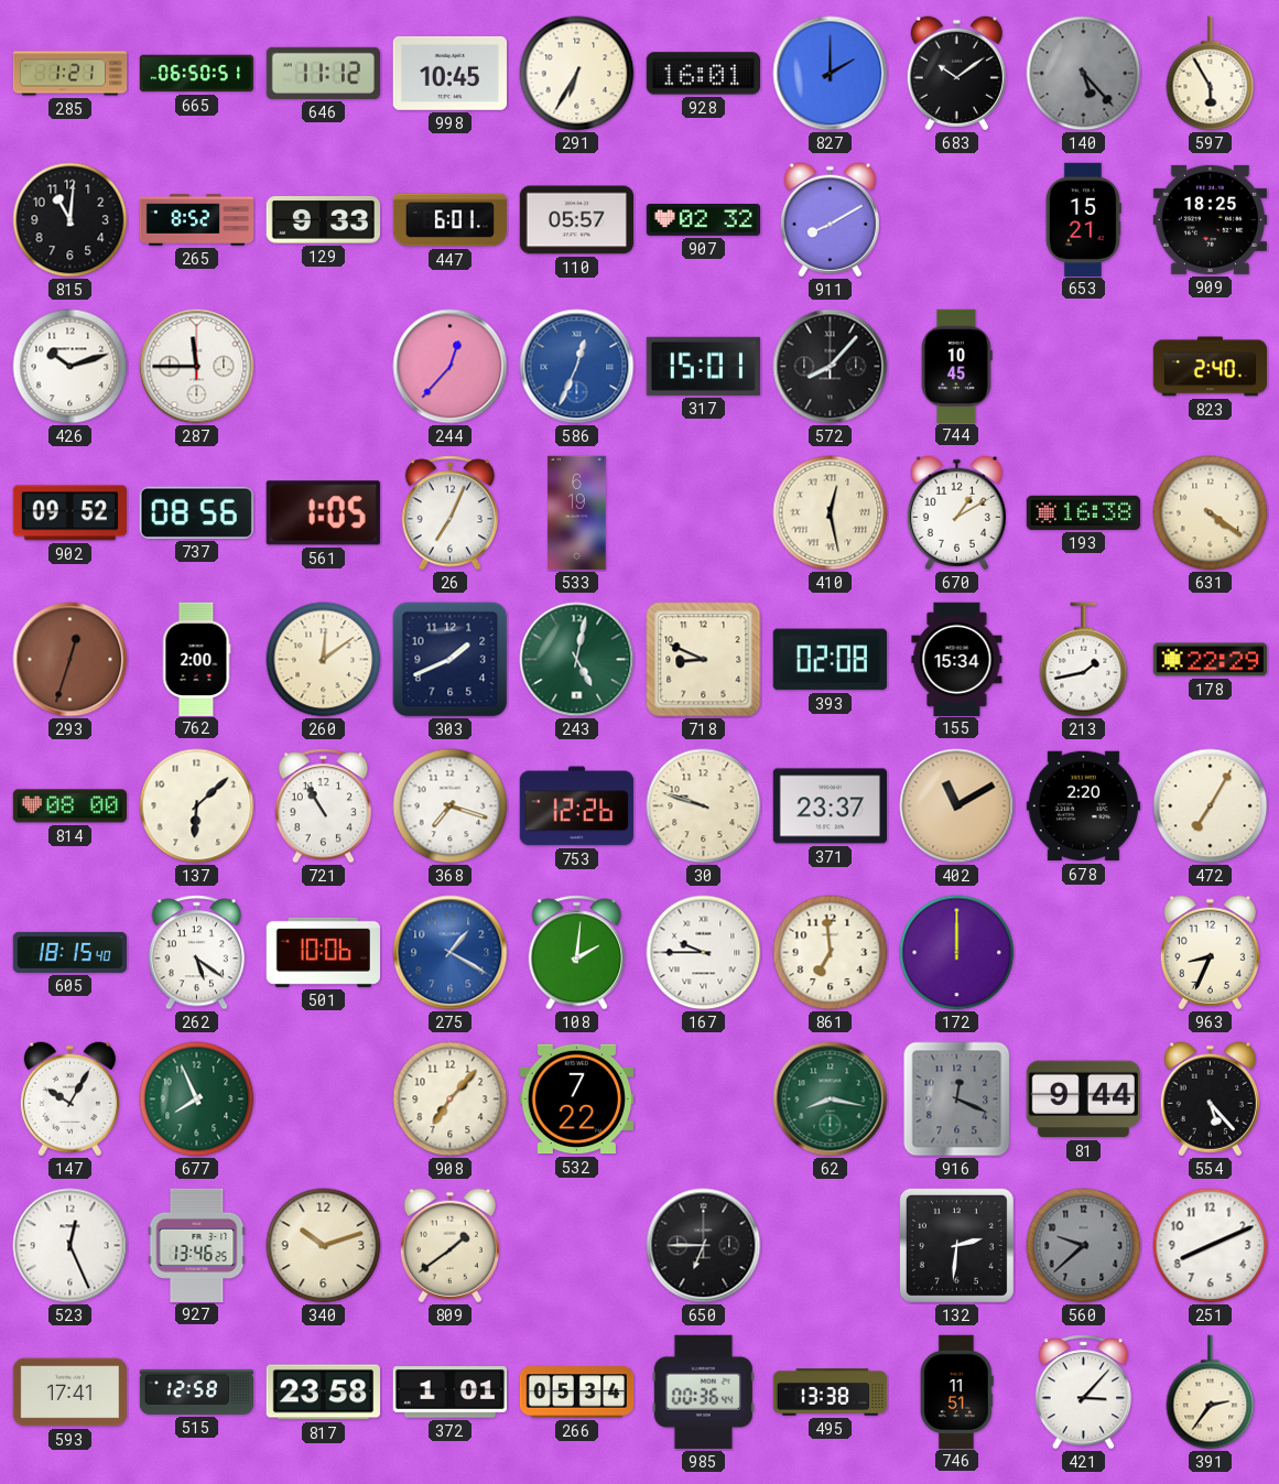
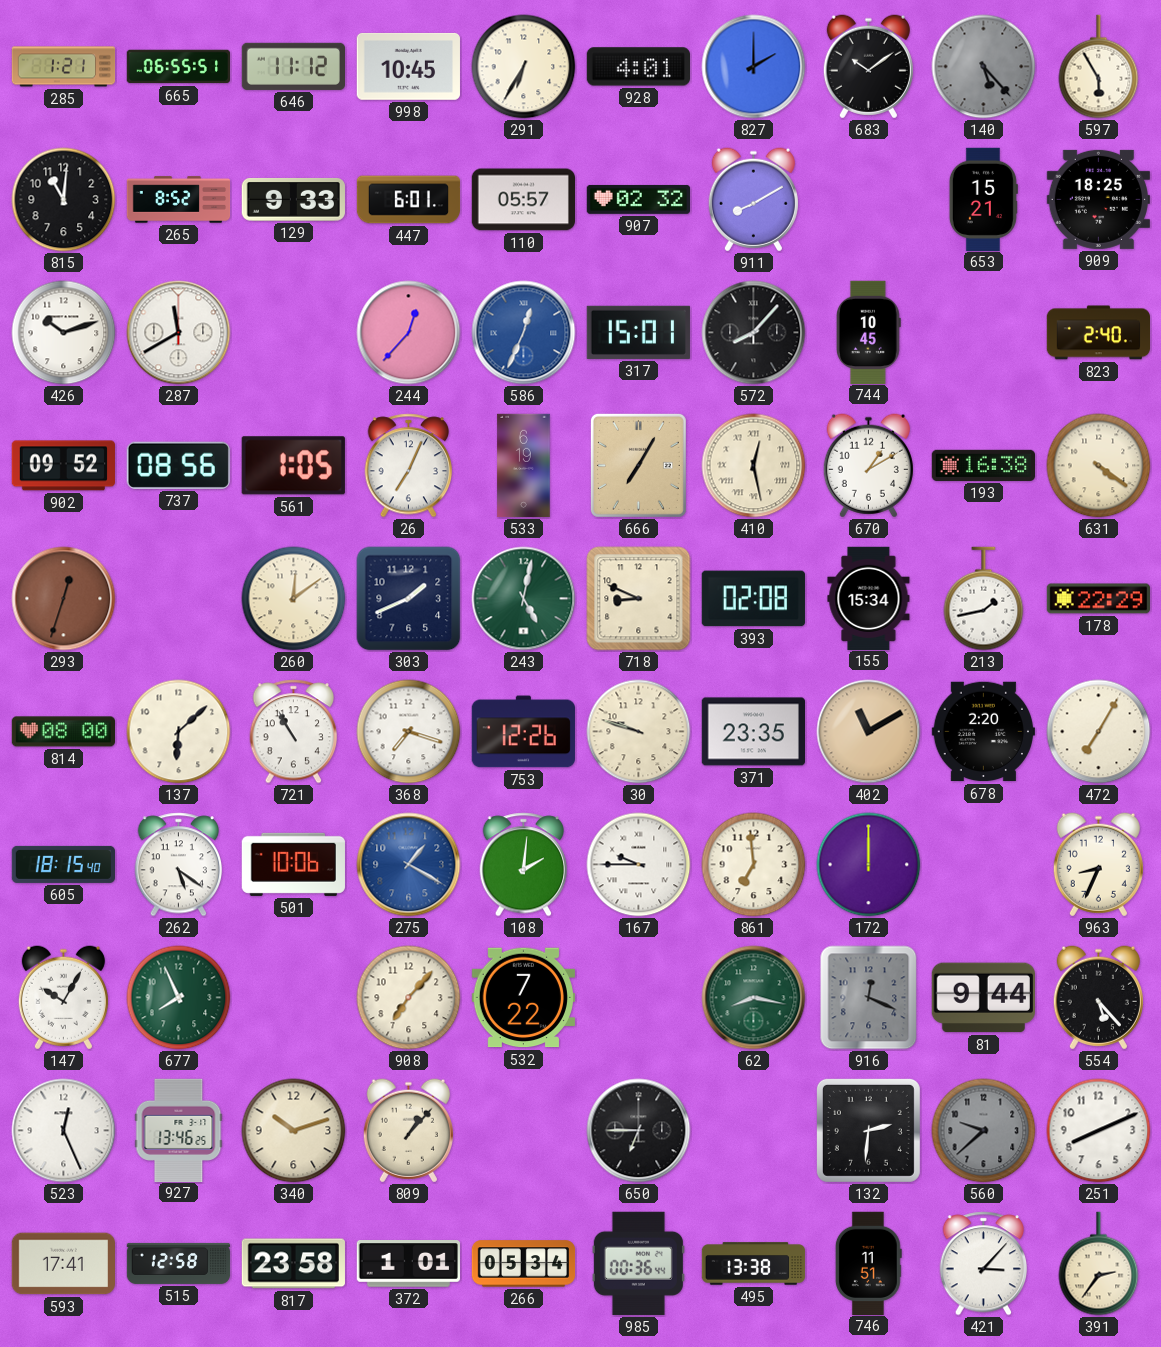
665: 06:50 -> 06:55
928: 16:01 -> 4:01
287: 11:45 -> 11:40
666: none -> 7:05
762: 2:00 -> none
371: 23:37 -> 23:35
809: 1:39 -> 1:07
